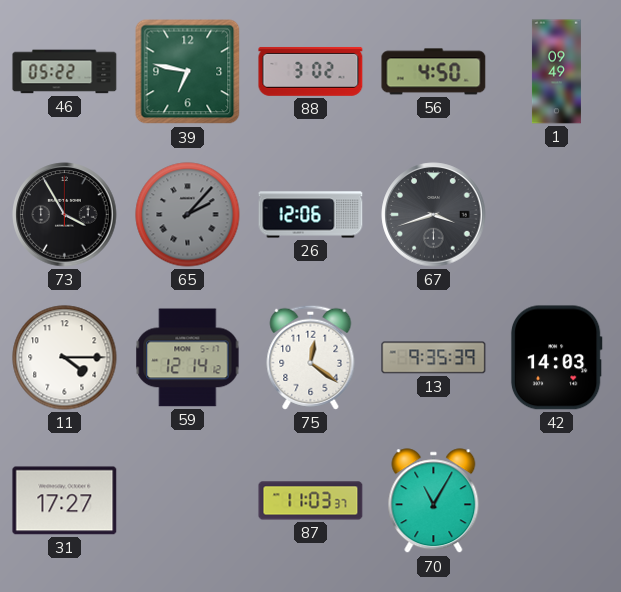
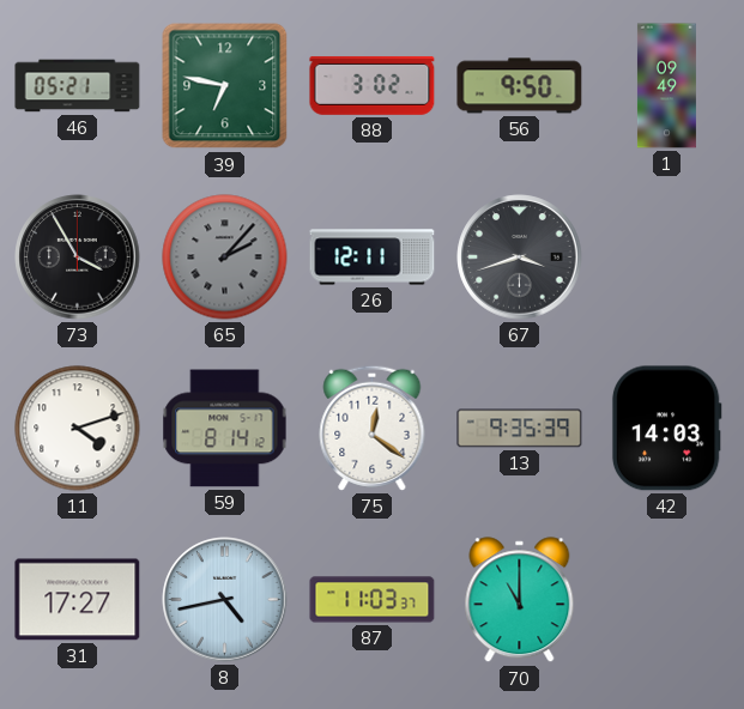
46: 05:22 -> 05:21
56: 4:50 -> 9:50
26: 12:06 -> 12:11
11: 4:15 -> 4:12
59: 12:14 -> 8:14
8: none -> 4:43
70: 11:05 -> 11:00
